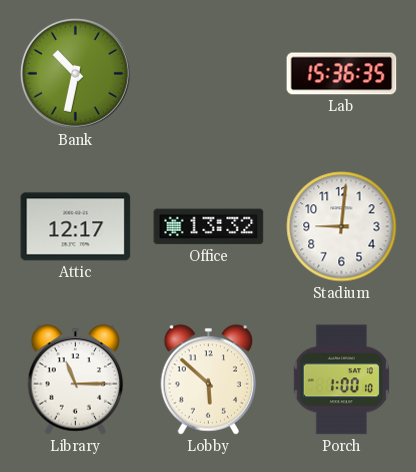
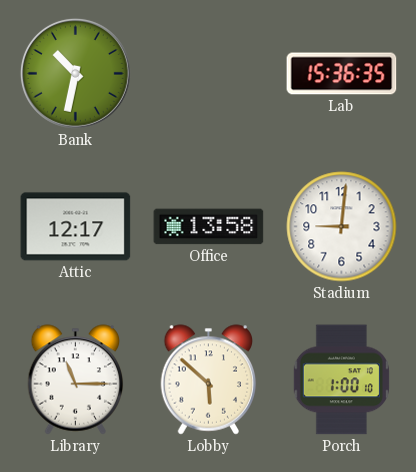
Office: 13:32 -> 13:58
